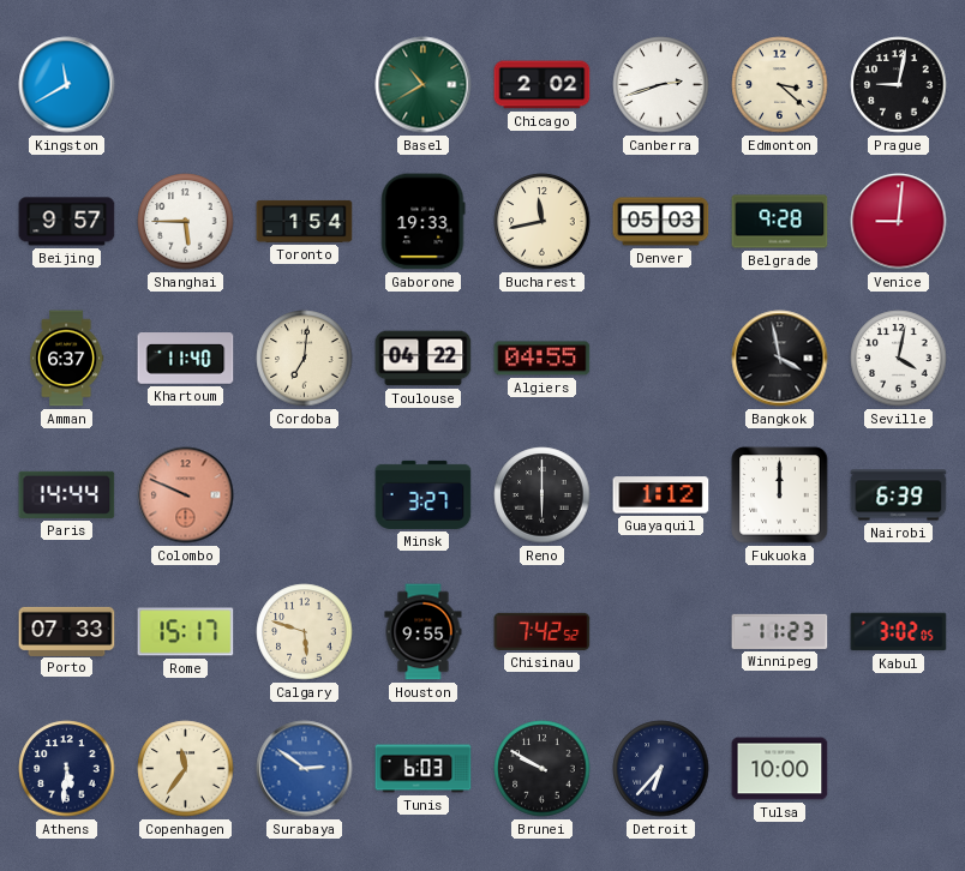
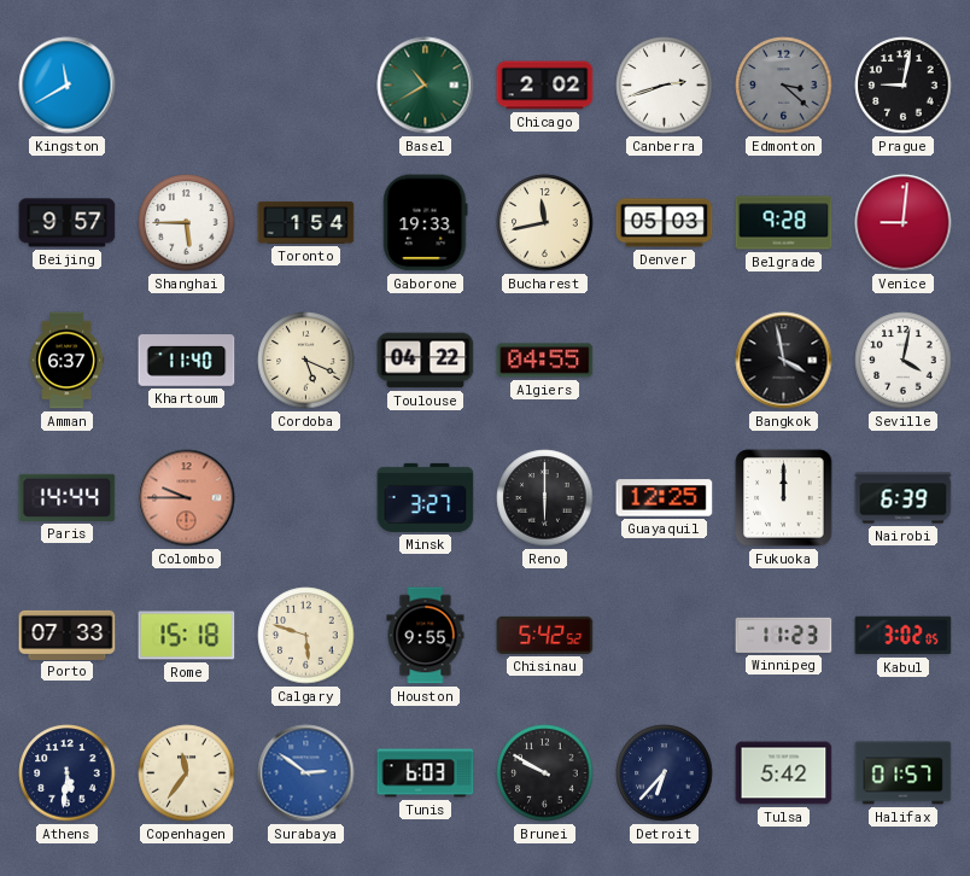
Edmonton dial: cream -> grey
Cordoba: 7:01 -> 5:19
Colombo: 9:49 -> 9:45
Guayaquil: 1:12 -> 12:25
Rome: 15:17 -> 15:18
Chisinau: 7:42 -> 5:42
Tulsa: 10:00 -> 5:42
Halifax: none -> 01:57
